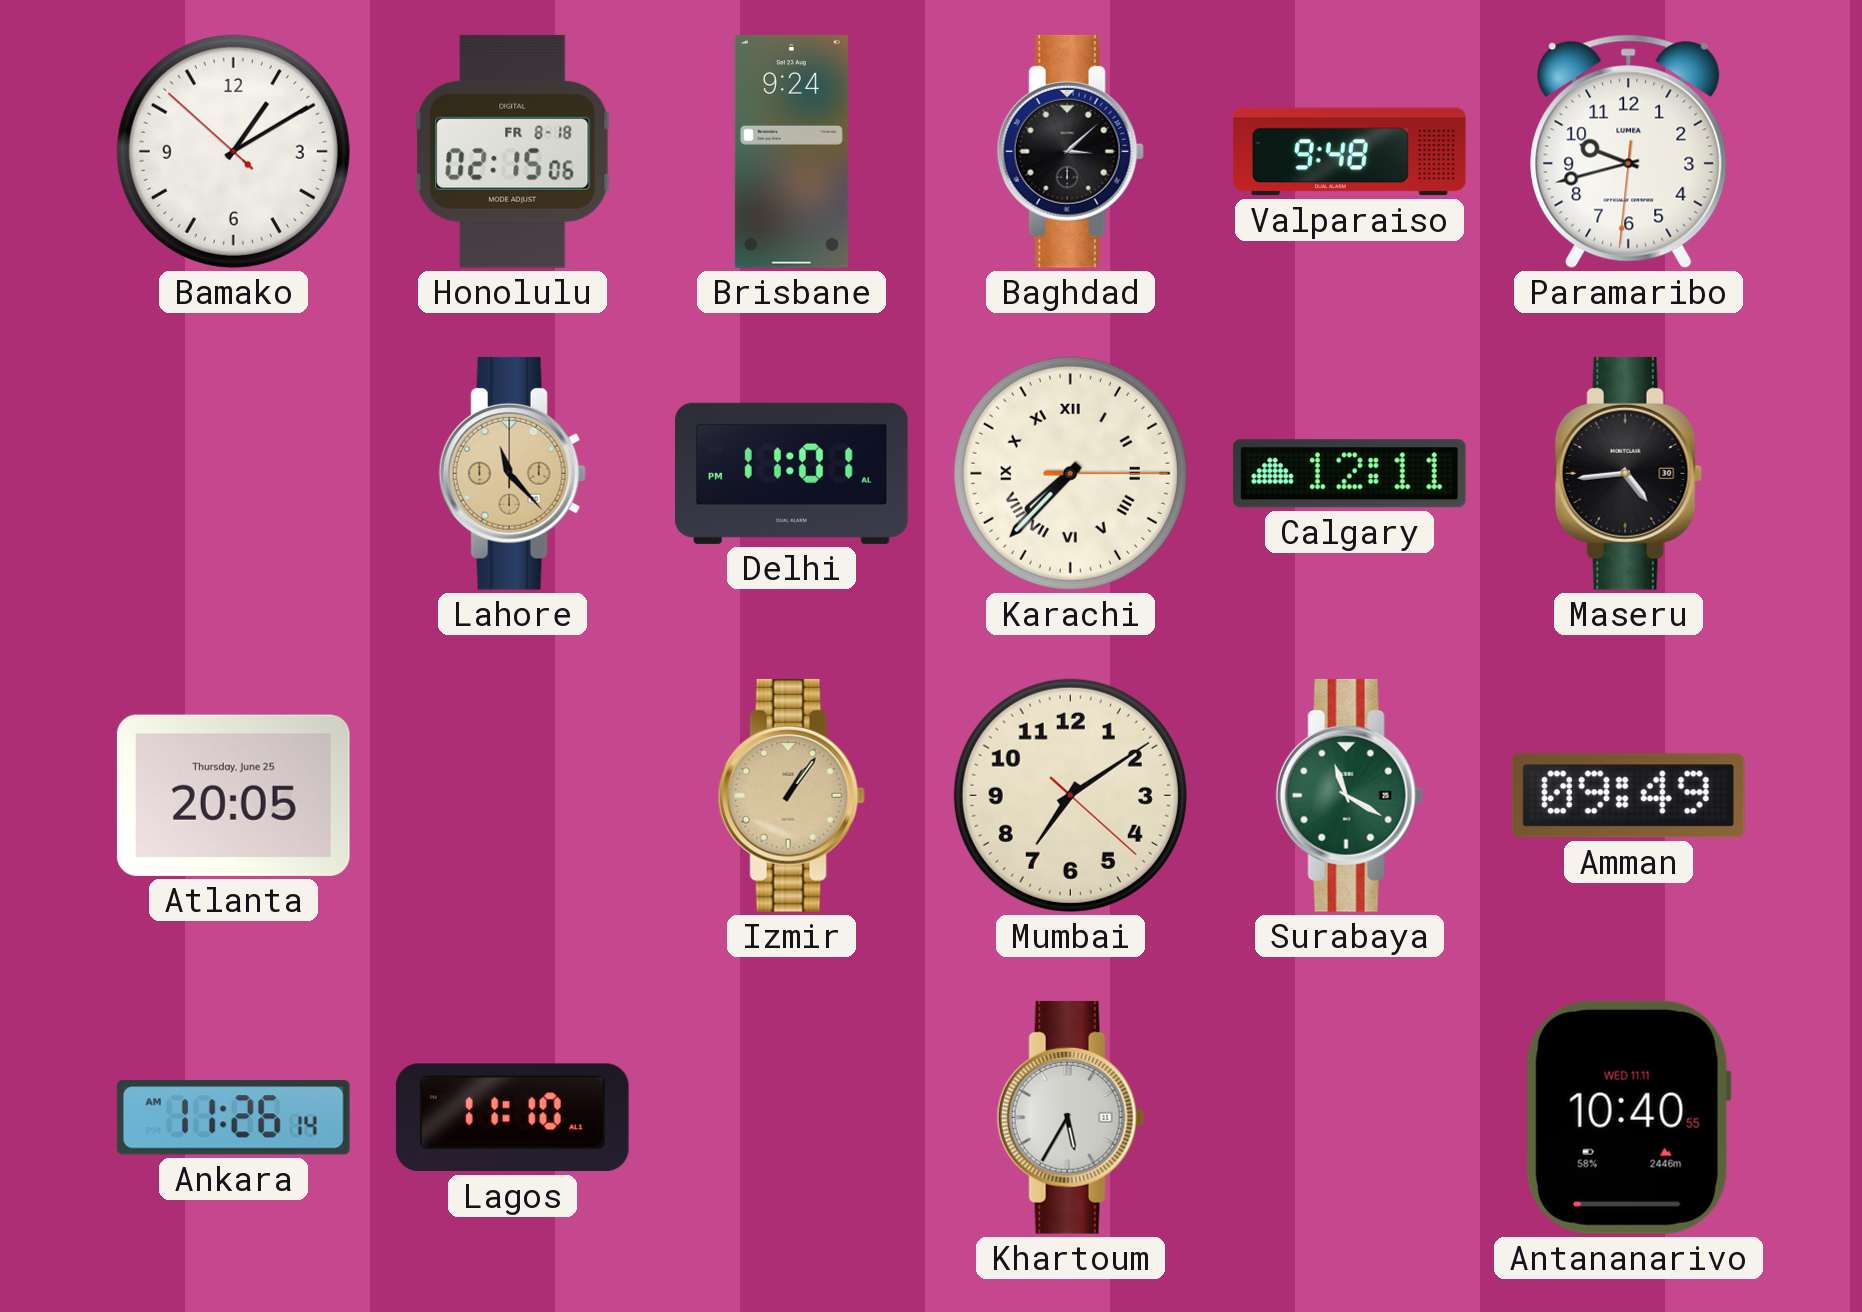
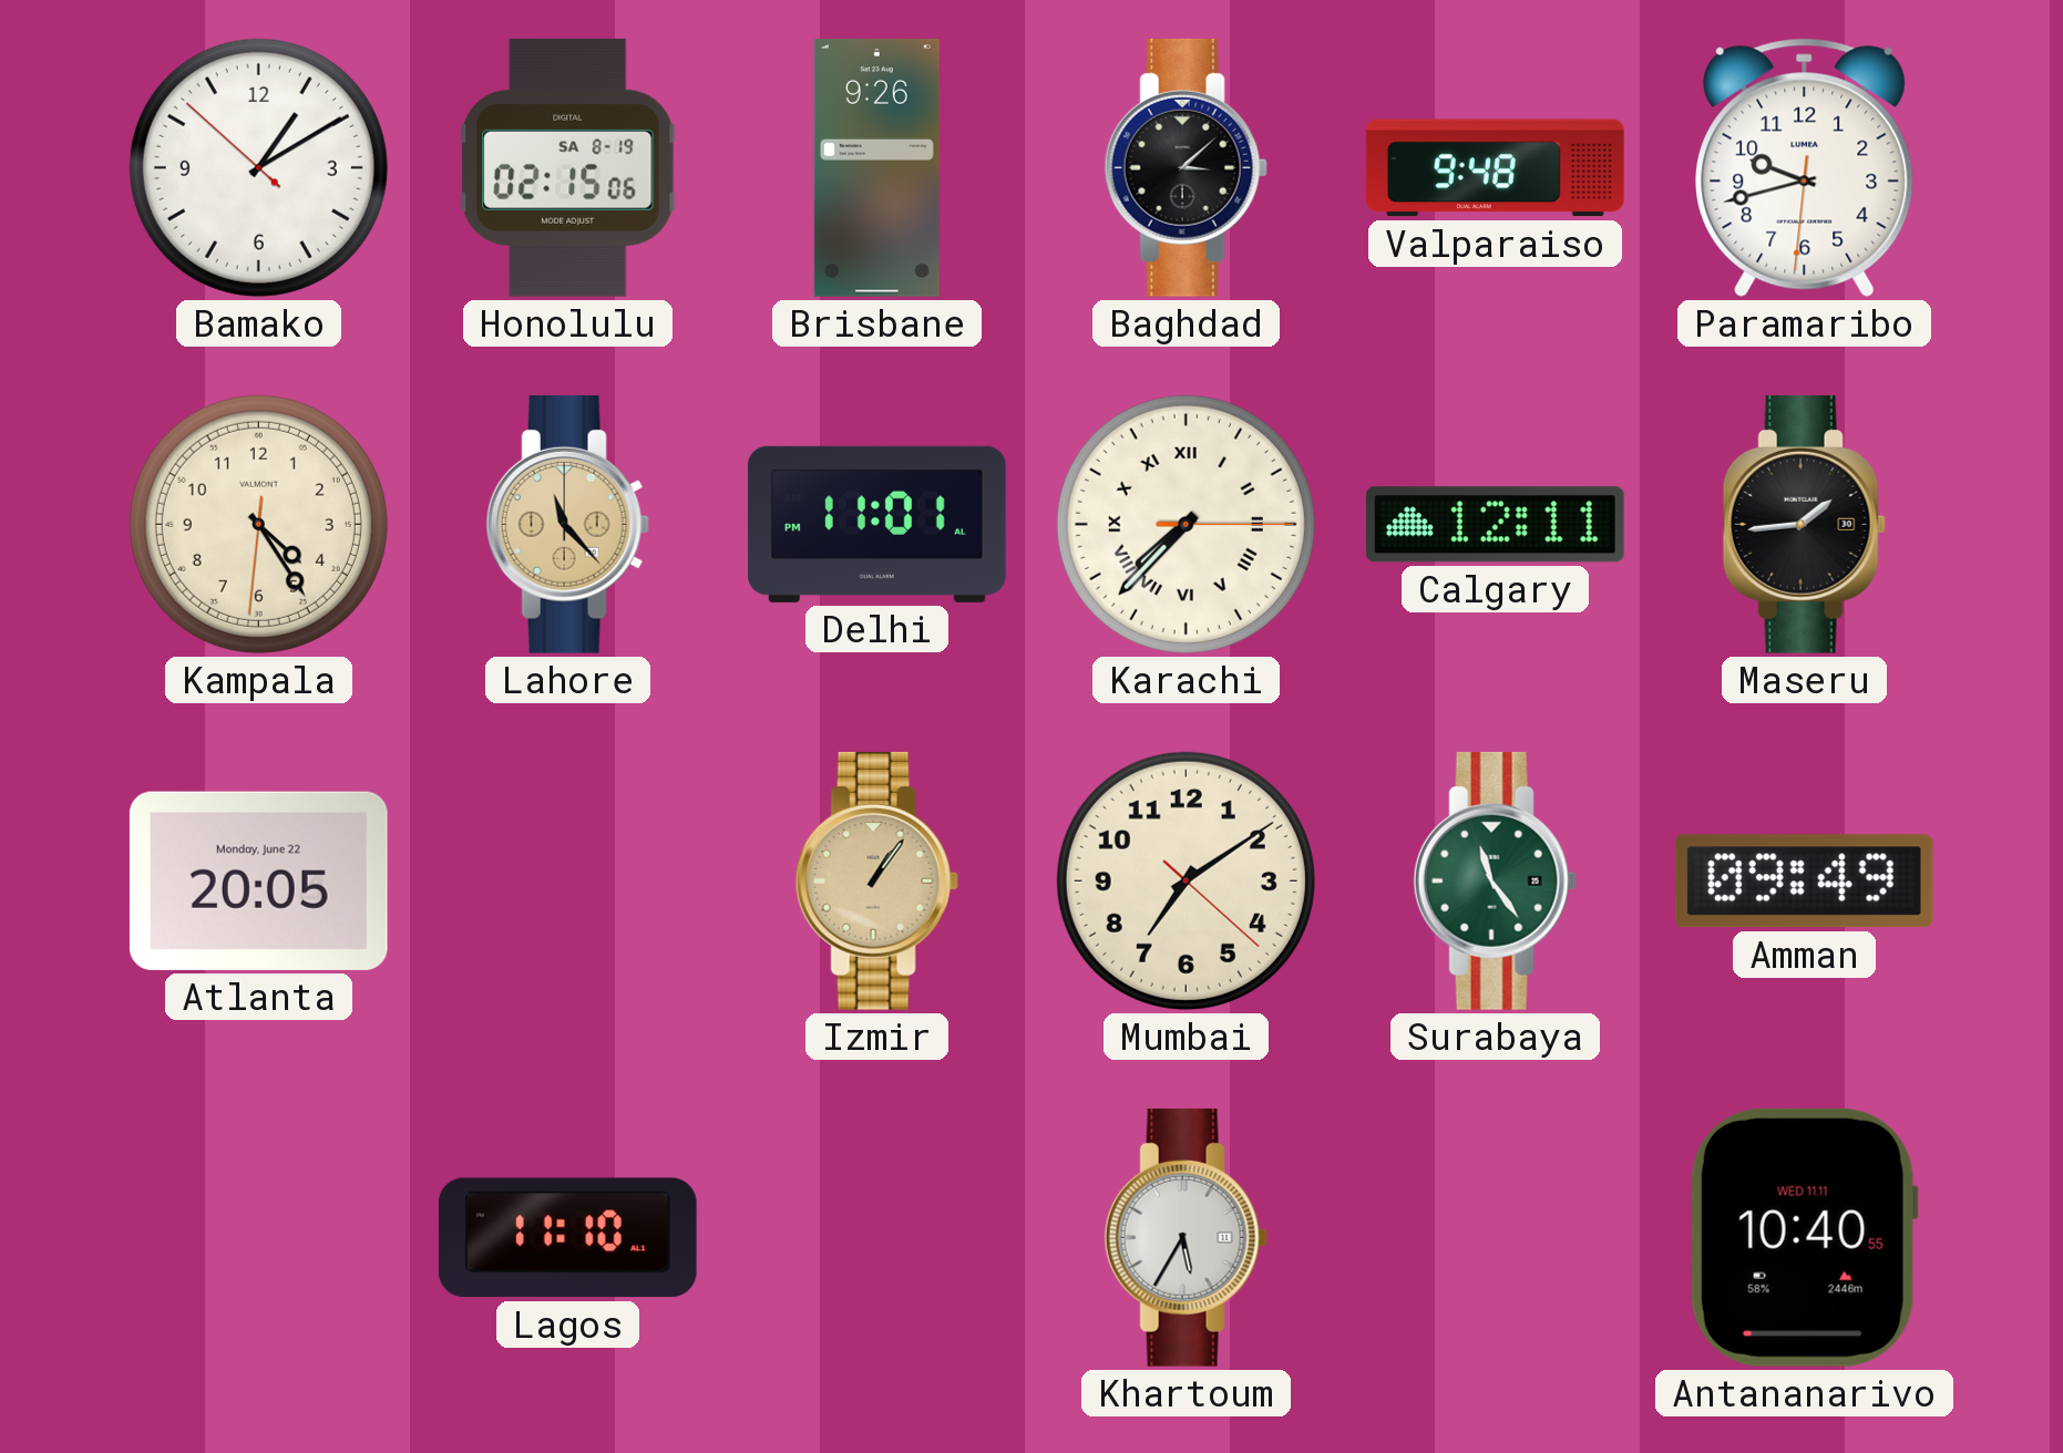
Honolulu date: FR 8-18 -> SA 8-19
Brisbane: 9:24 -> 9:26
Kampala: none -> 4:24
Maseru: 4:44 -> 1:44
Atlanta date: Thursday, June 25 -> Monday, June 22
Surabaya: 11:20 -> 11:24
Ankara: 11:26 -> none
